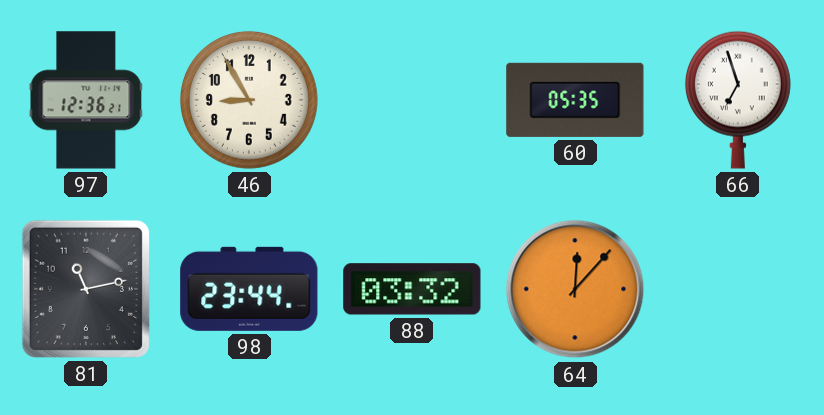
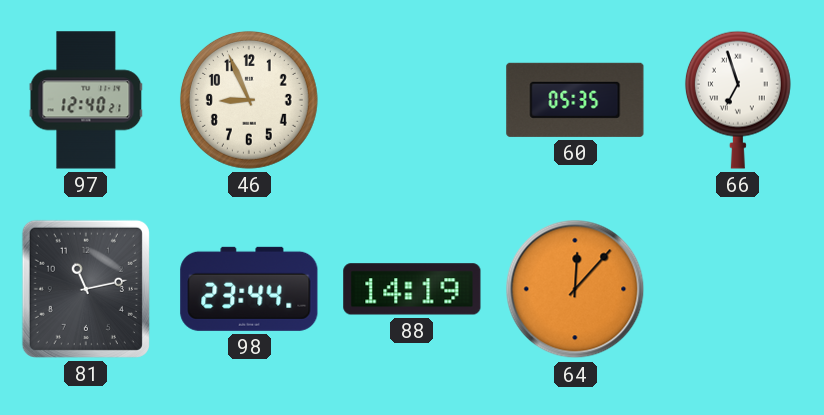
97: 12:36 -> 12:40
46: 8:55 -> 8:56
88: 03:32 -> 14:19
